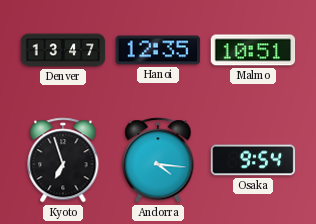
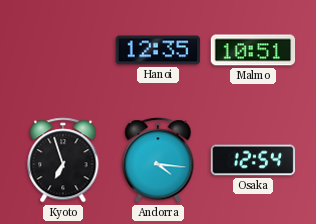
Denver: 13:47 -> none
Osaka: 9:54 -> 12:54
